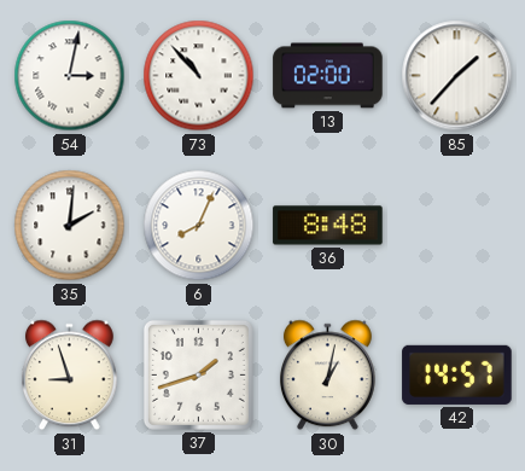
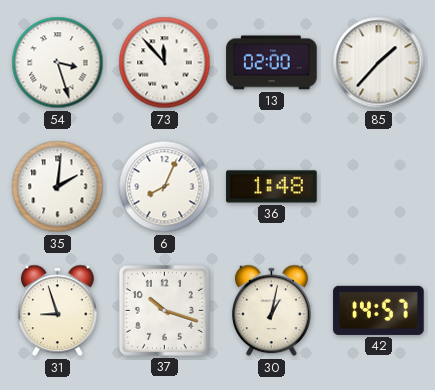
54: 3:02 -> 3:27
73: 10:53 -> 11:53
36: 8:48 -> 1:48
37: 1:42 -> 10:18
